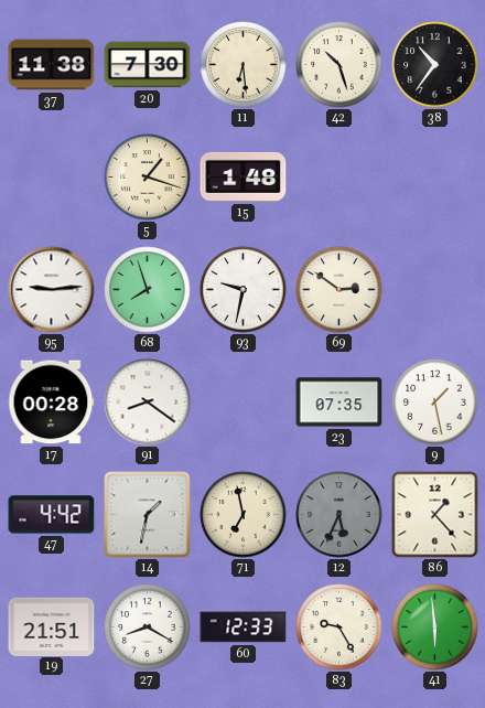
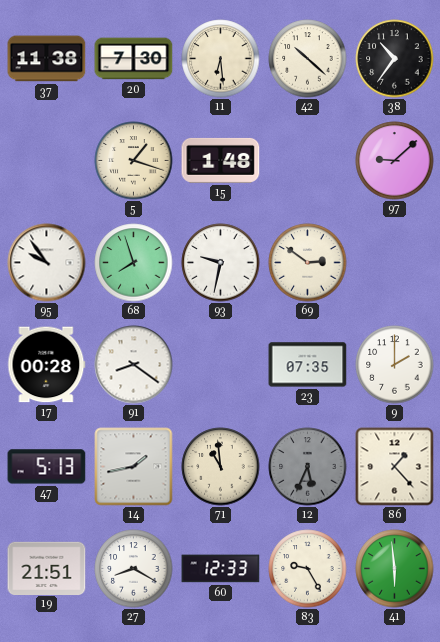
42: 10:27 -> 10:22
97: none -> 9:08
95: 9:14 -> 9:54
9: 1:28 -> 2:00
47: 4:42 -> 5:13
14: 1:32 -> 1:43
71: 6:58 -> 10:59
